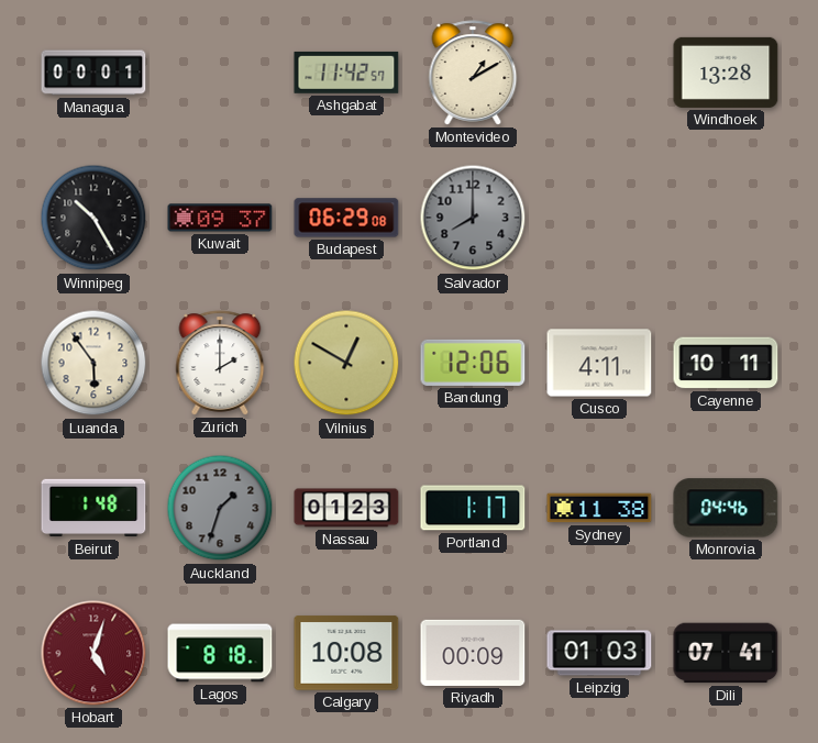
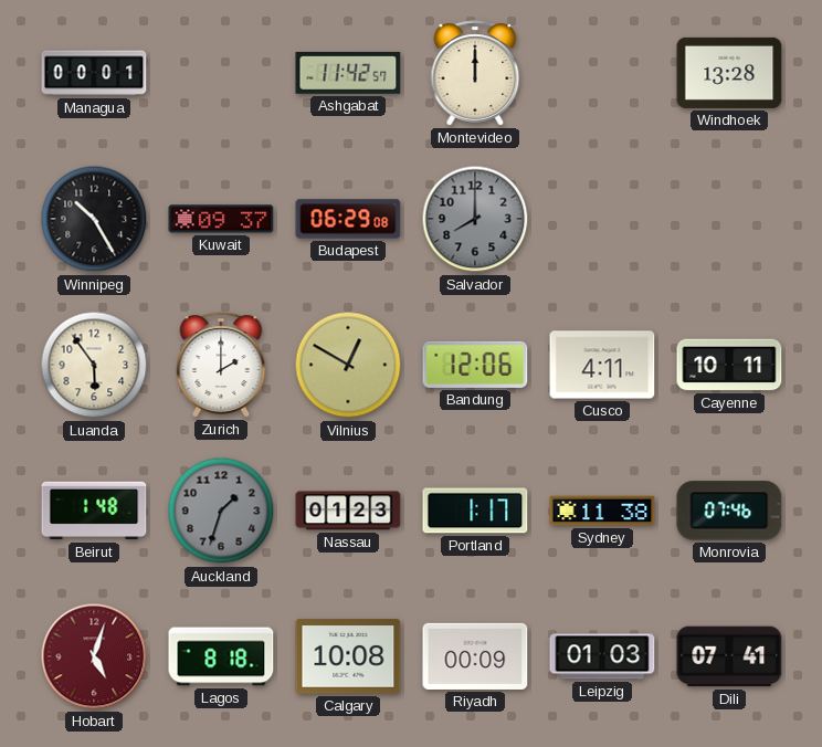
Montevideo: 1:10 -> 12:00
Monrovia: 04:46 -> 07:46
